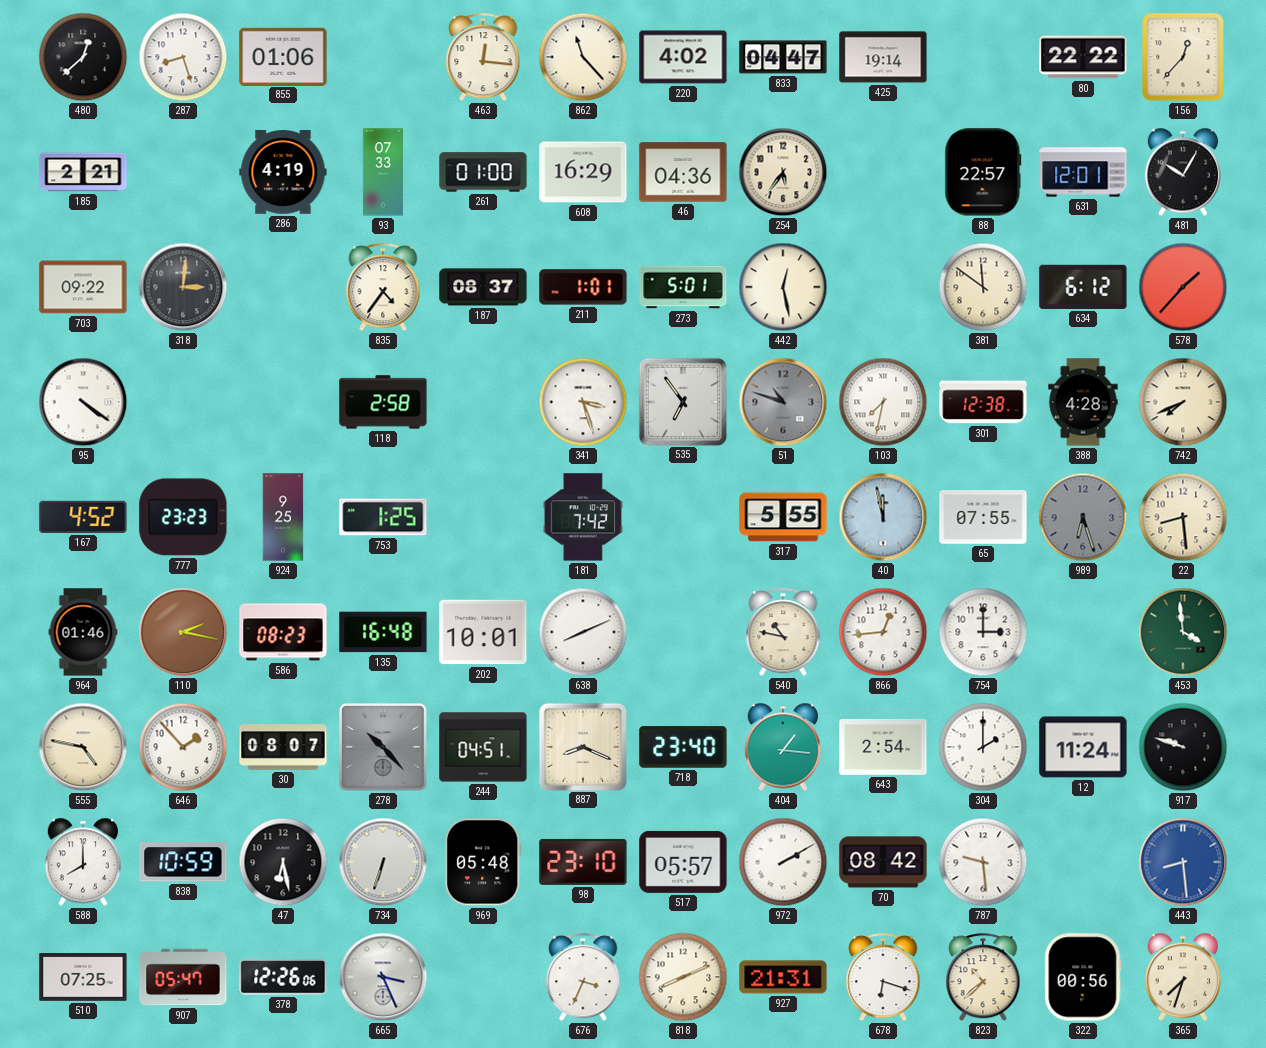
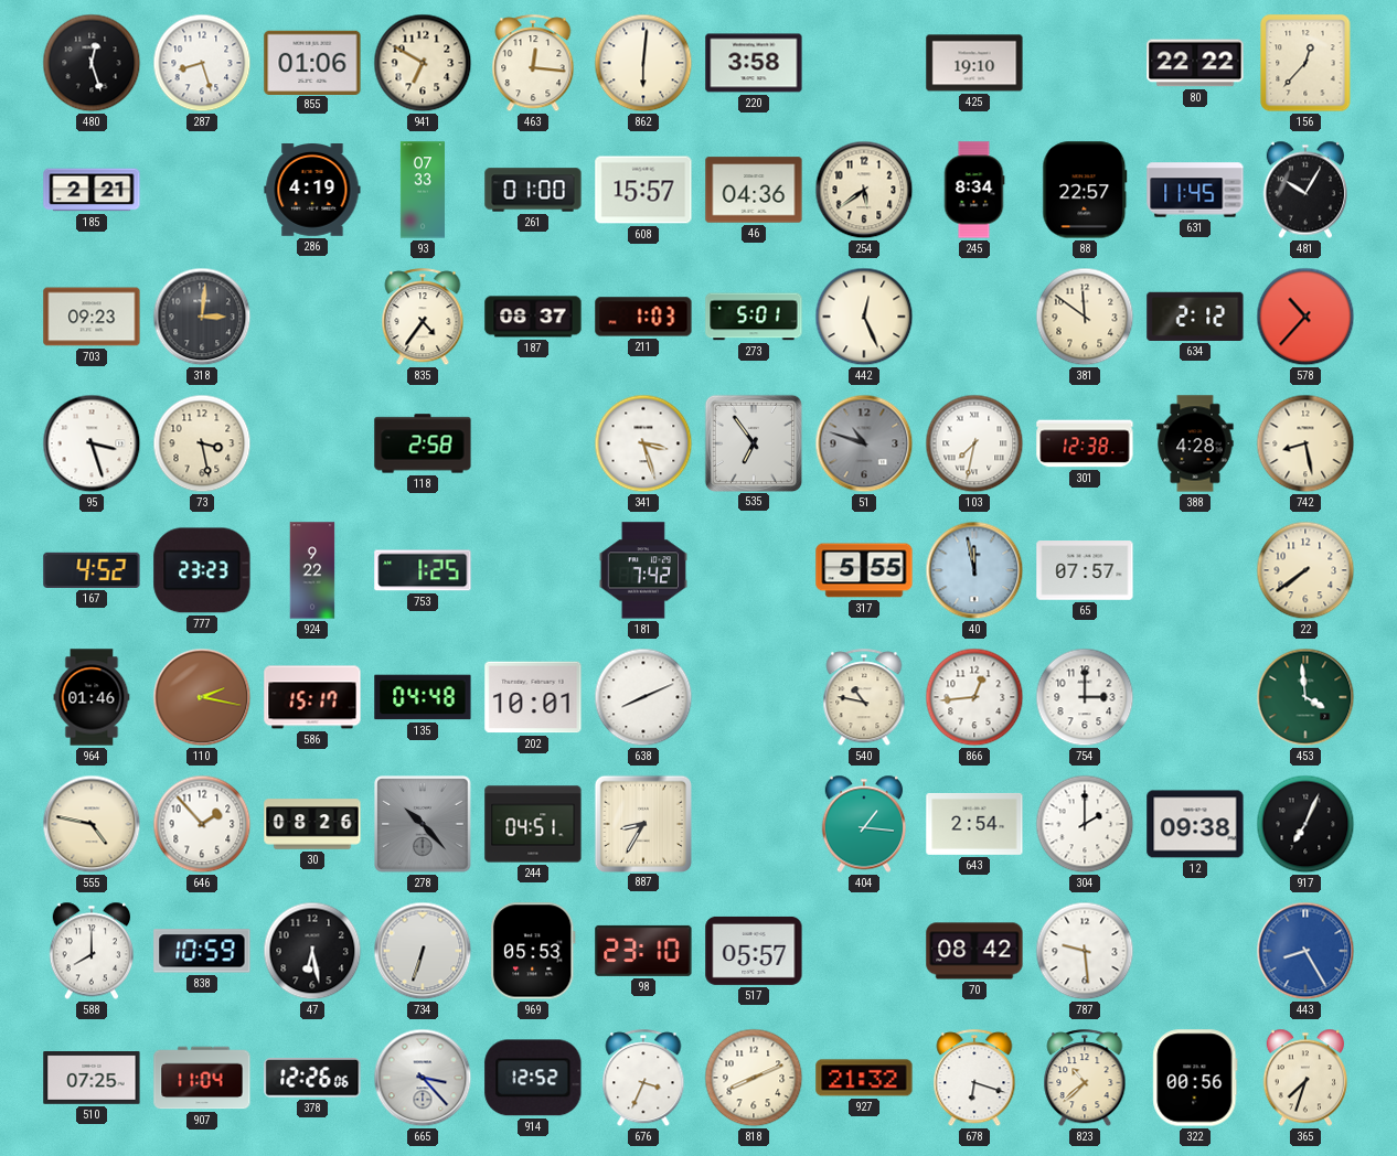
480: 12:38 -> 12:27
941: none -> 6:50
862: 11:23 -> 6:01
220: 4:02 -> 3:58
833: 04:47 -> none
425: 19:14 -> 19:10
608: 16:29 -> 15:57
254: 5:36 -> 5:39
245: none -> 8:34
631: 12:01 -> 11:45
703: 09:22 -> 09:23
211: 1:01 -> 1:03
442: 12:28 -> 12:26
634: 6:12 -> 2:12
578: 1:37 -> 10:37
95: 4:21 -> 3:27
73: none -> 3:28
742: 7:41 -> 8:28
924: 9:25 -> 9:22
65: 07:55 -> 07:57
989: 6:27 -> none
22: 8:29 -> 7:39
586: 08:23 -> 15:17
135: 16:48 -> 04:48
30: 08:07 -> 08:26
887: 8:19 -> 8:35
718: 23:40 -> none
12: 11:24 -> 09:38
917: 9:48 -> 7:04
969: 05:48 -> 05:53
972: 2:10 -> none
443: 8:29 -> 8:25
907: 05:47 -> 11:04
665: 3:26 -> 3:23
914: none -> 12:52
927: 21:31 -> 21:32
